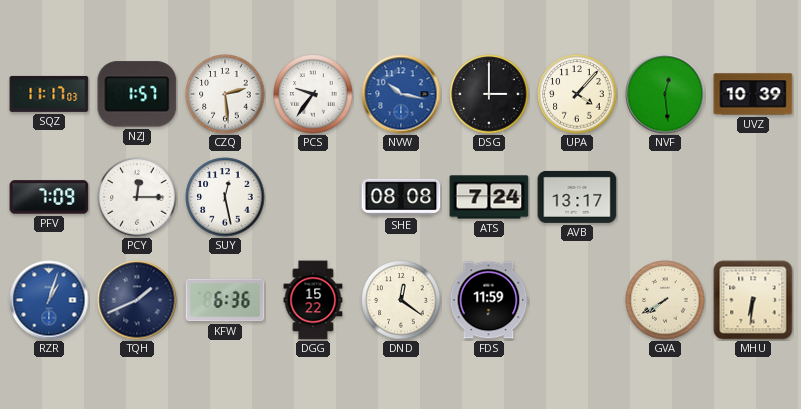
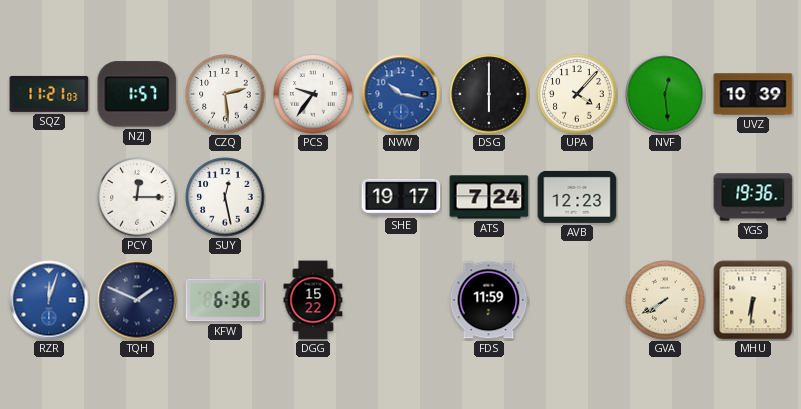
SQZ: 11:17 -> 11:21
DSG: 3:00 -> 6:00
PFV: 7:09 -> none
SHE: 08:08 -> 19:17
AVB: 13:17 -> 12:23
YGS: none -> 19:36
RZR: 1:03 -> 12:03
TQH: 1:41 -> 1:49
DND: 12:21 -> none
